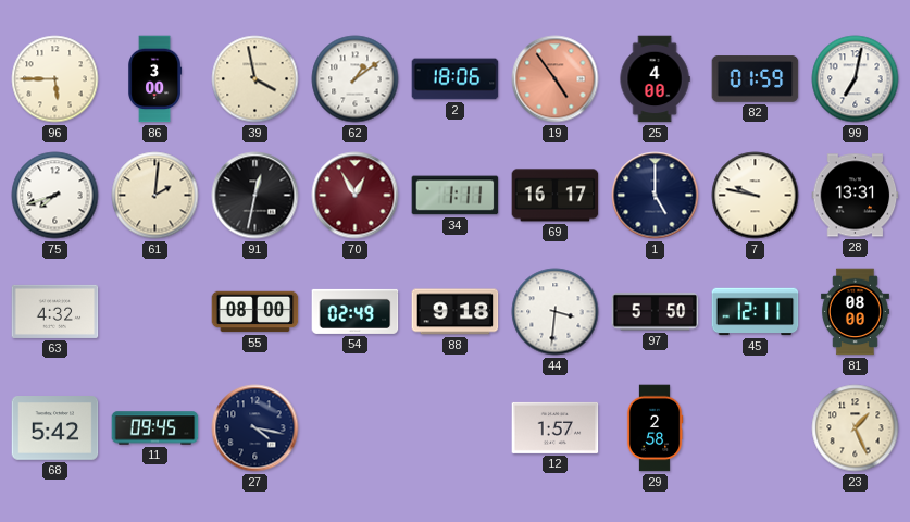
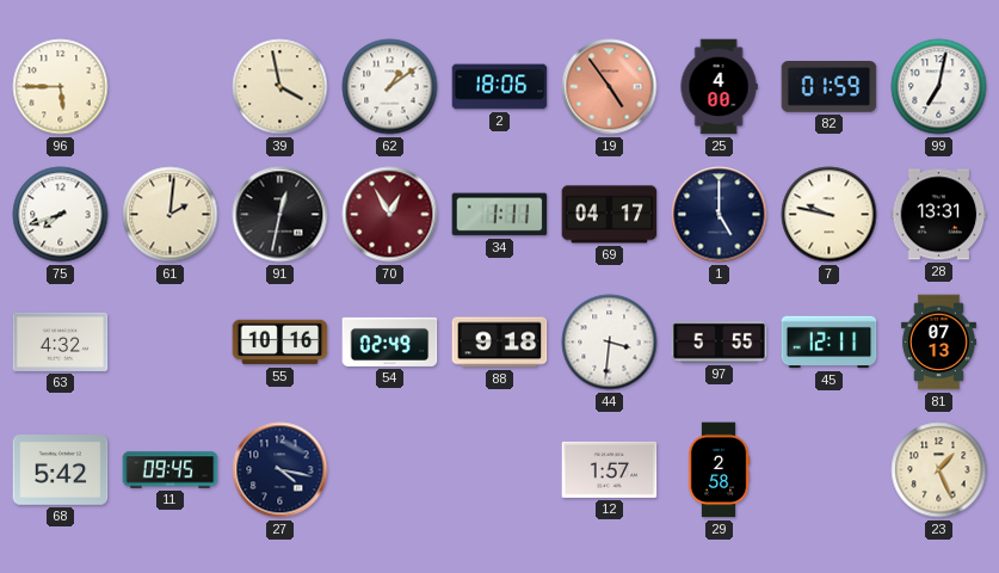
86: 3:00 -> none
69: 16:17 -> 04:17
55: 08:00 -> 10:16
97: 5:50 -> 5:55
81: 08:00 -> 07:13
